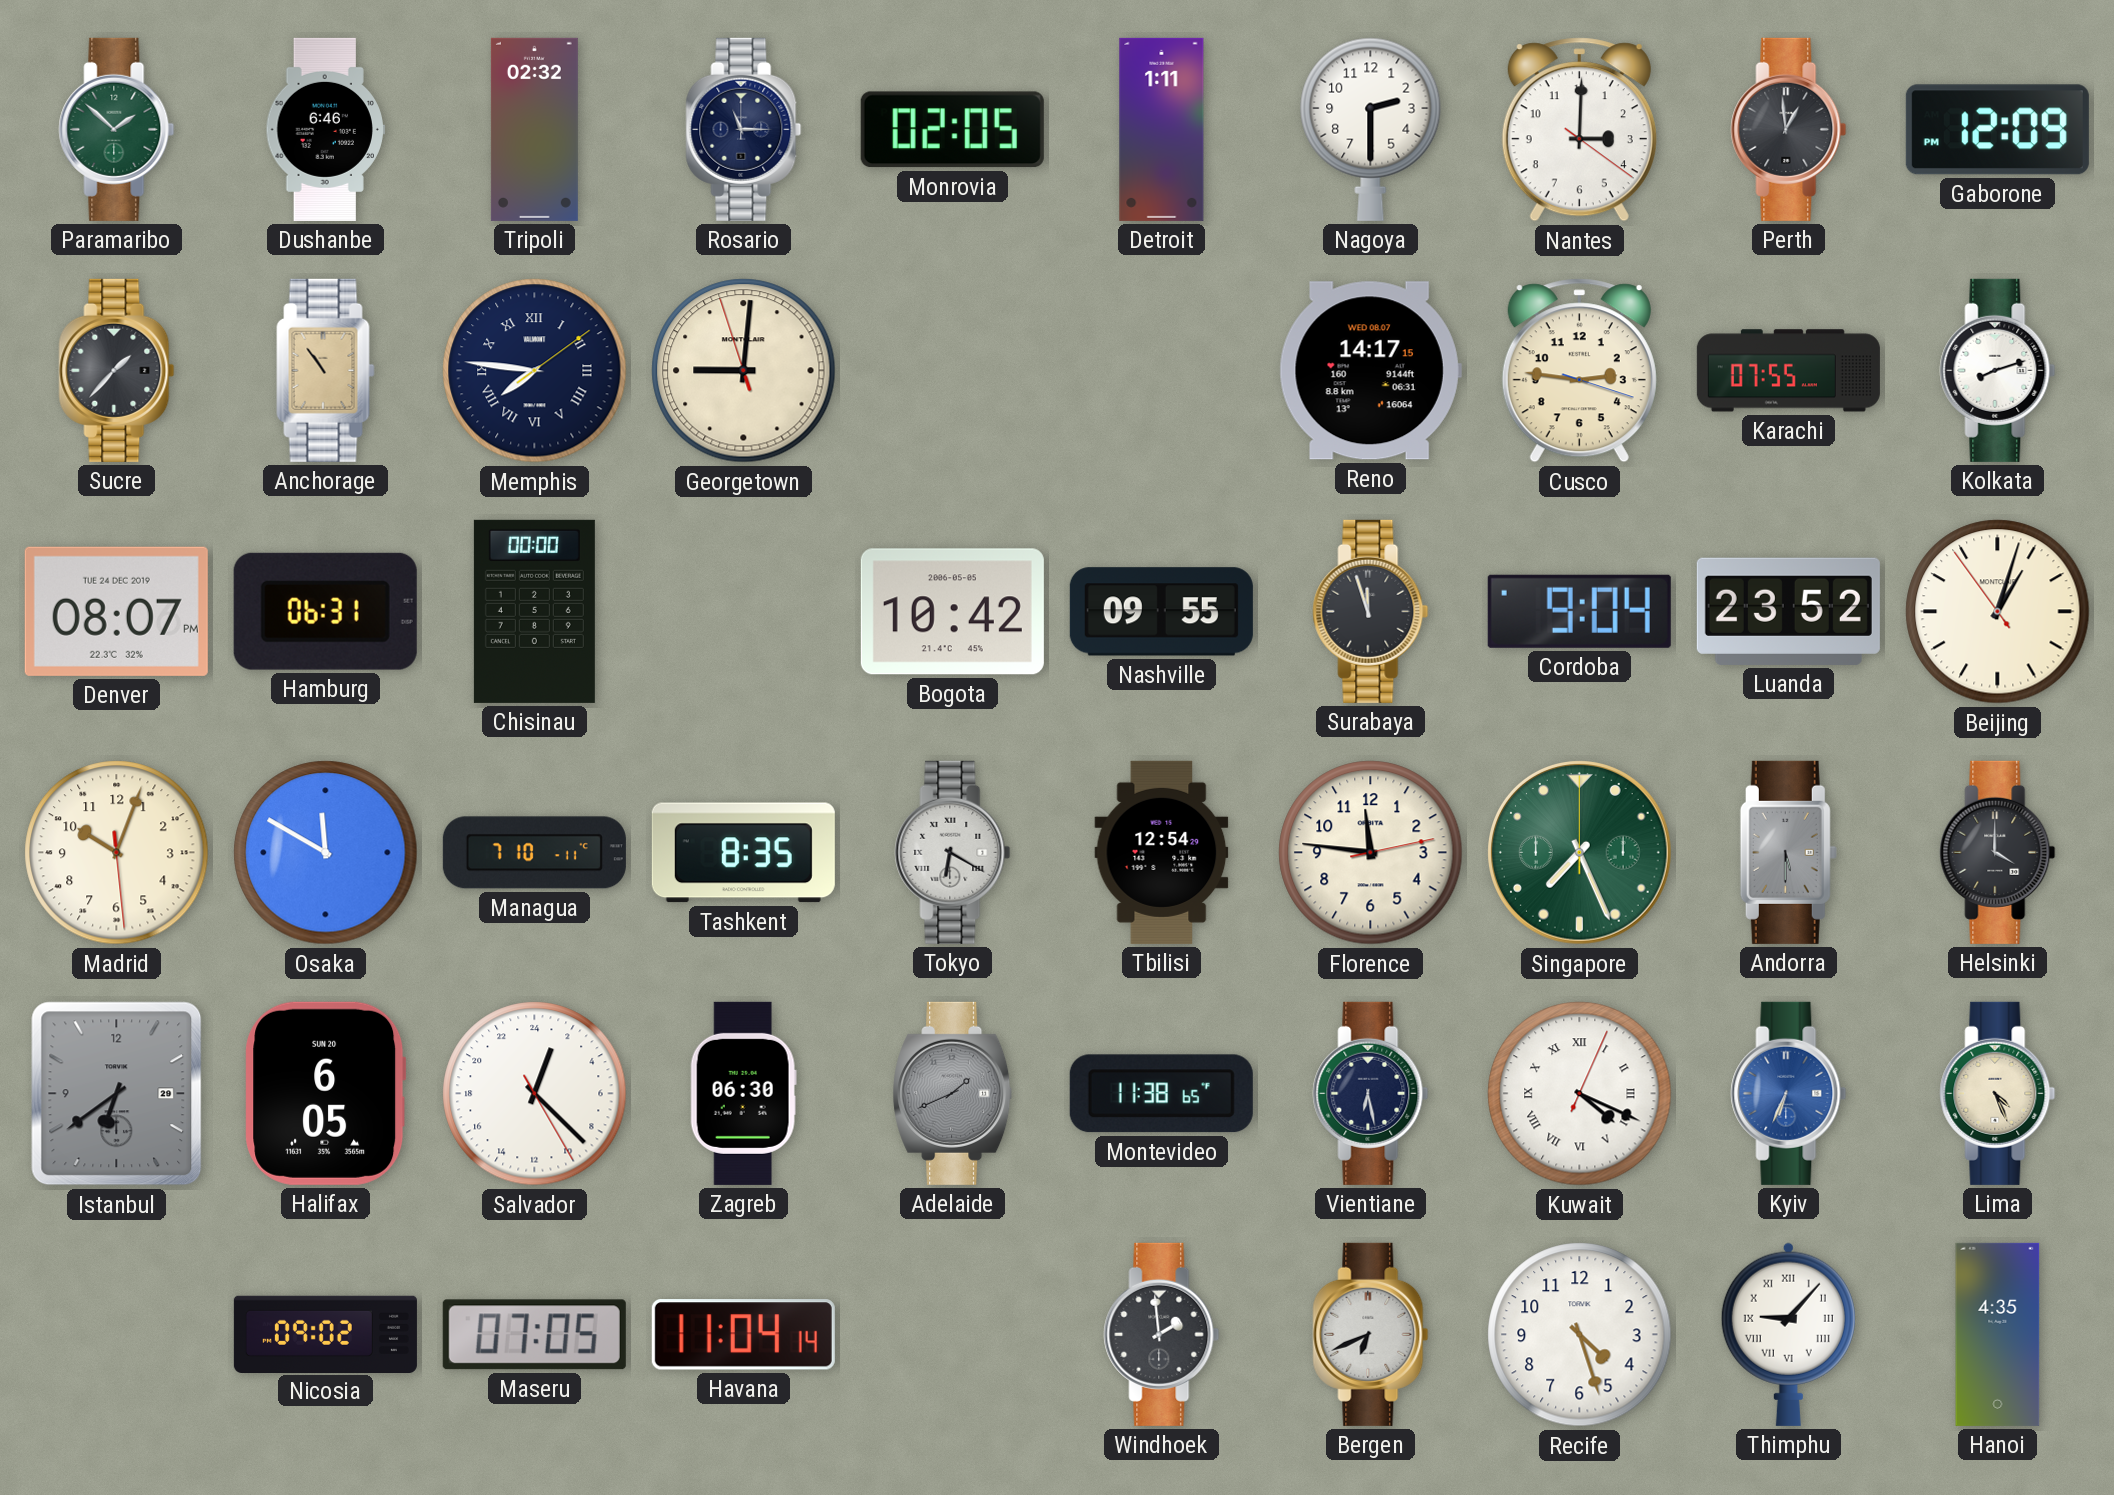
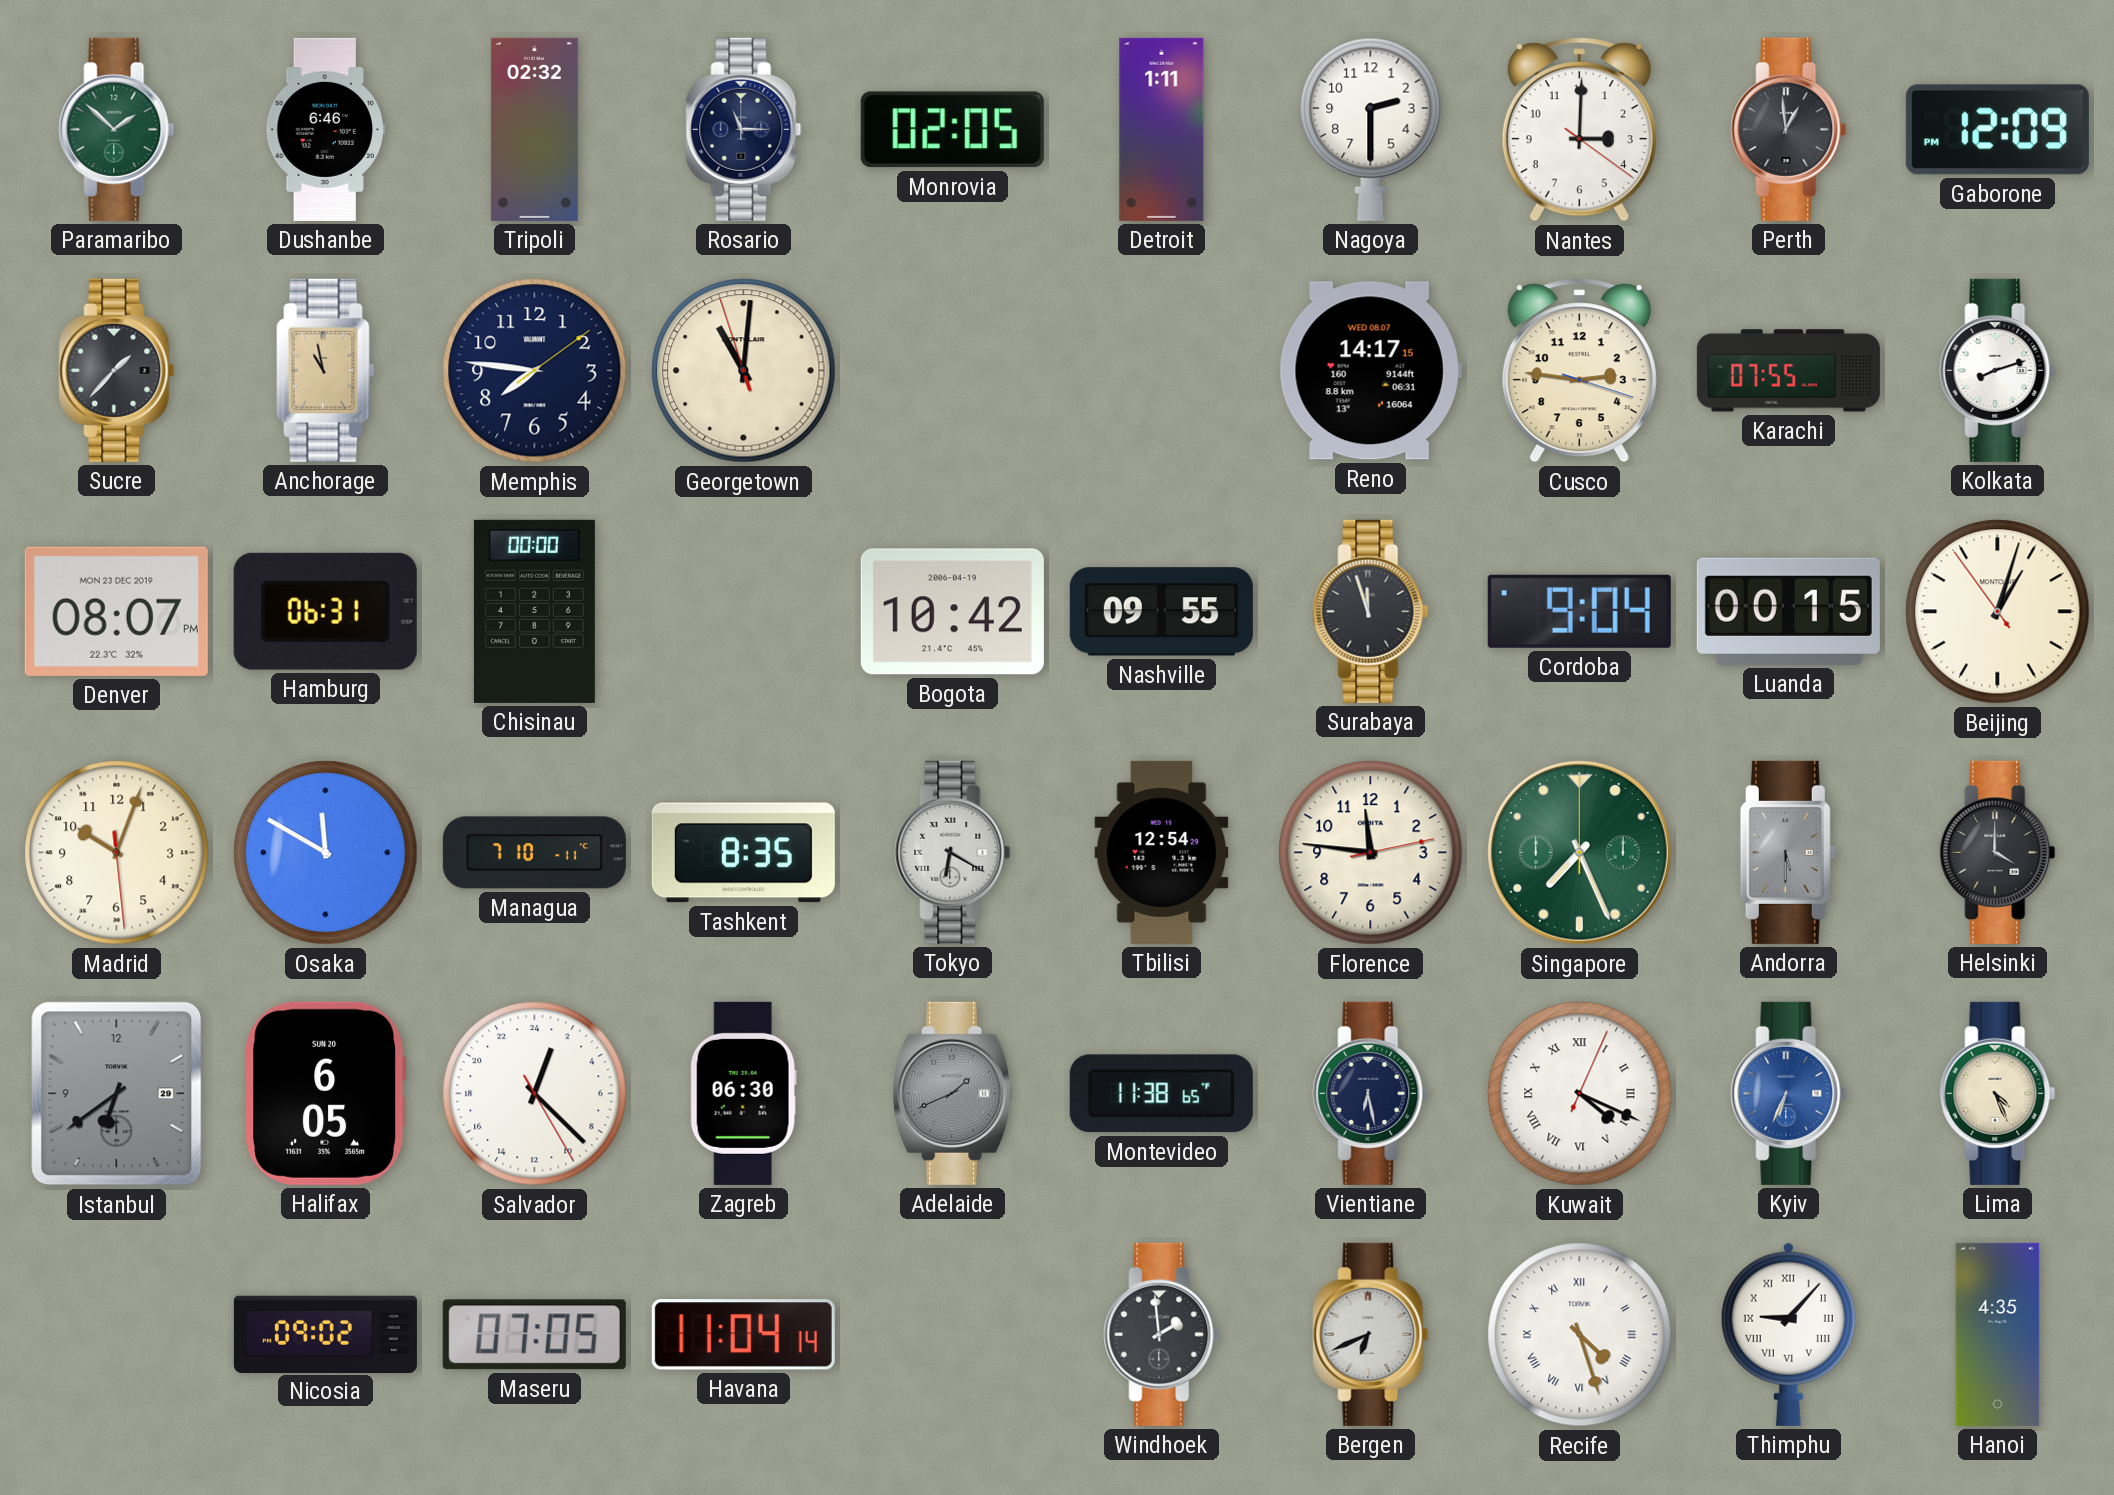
Anchorage: 10:54 -> 10:58
Memphis numerals: Roman -> Arabic
Georgetown: 9:00 -> 11:00
Denver date: TUE 24 DEC 2019 -> MON 23 DEC 2019
Bogota date: 2006-05-05 -> 2006-04-19
Luanda: 23:52 -> 00:15
Recife numerals: Arabic -> Roman
